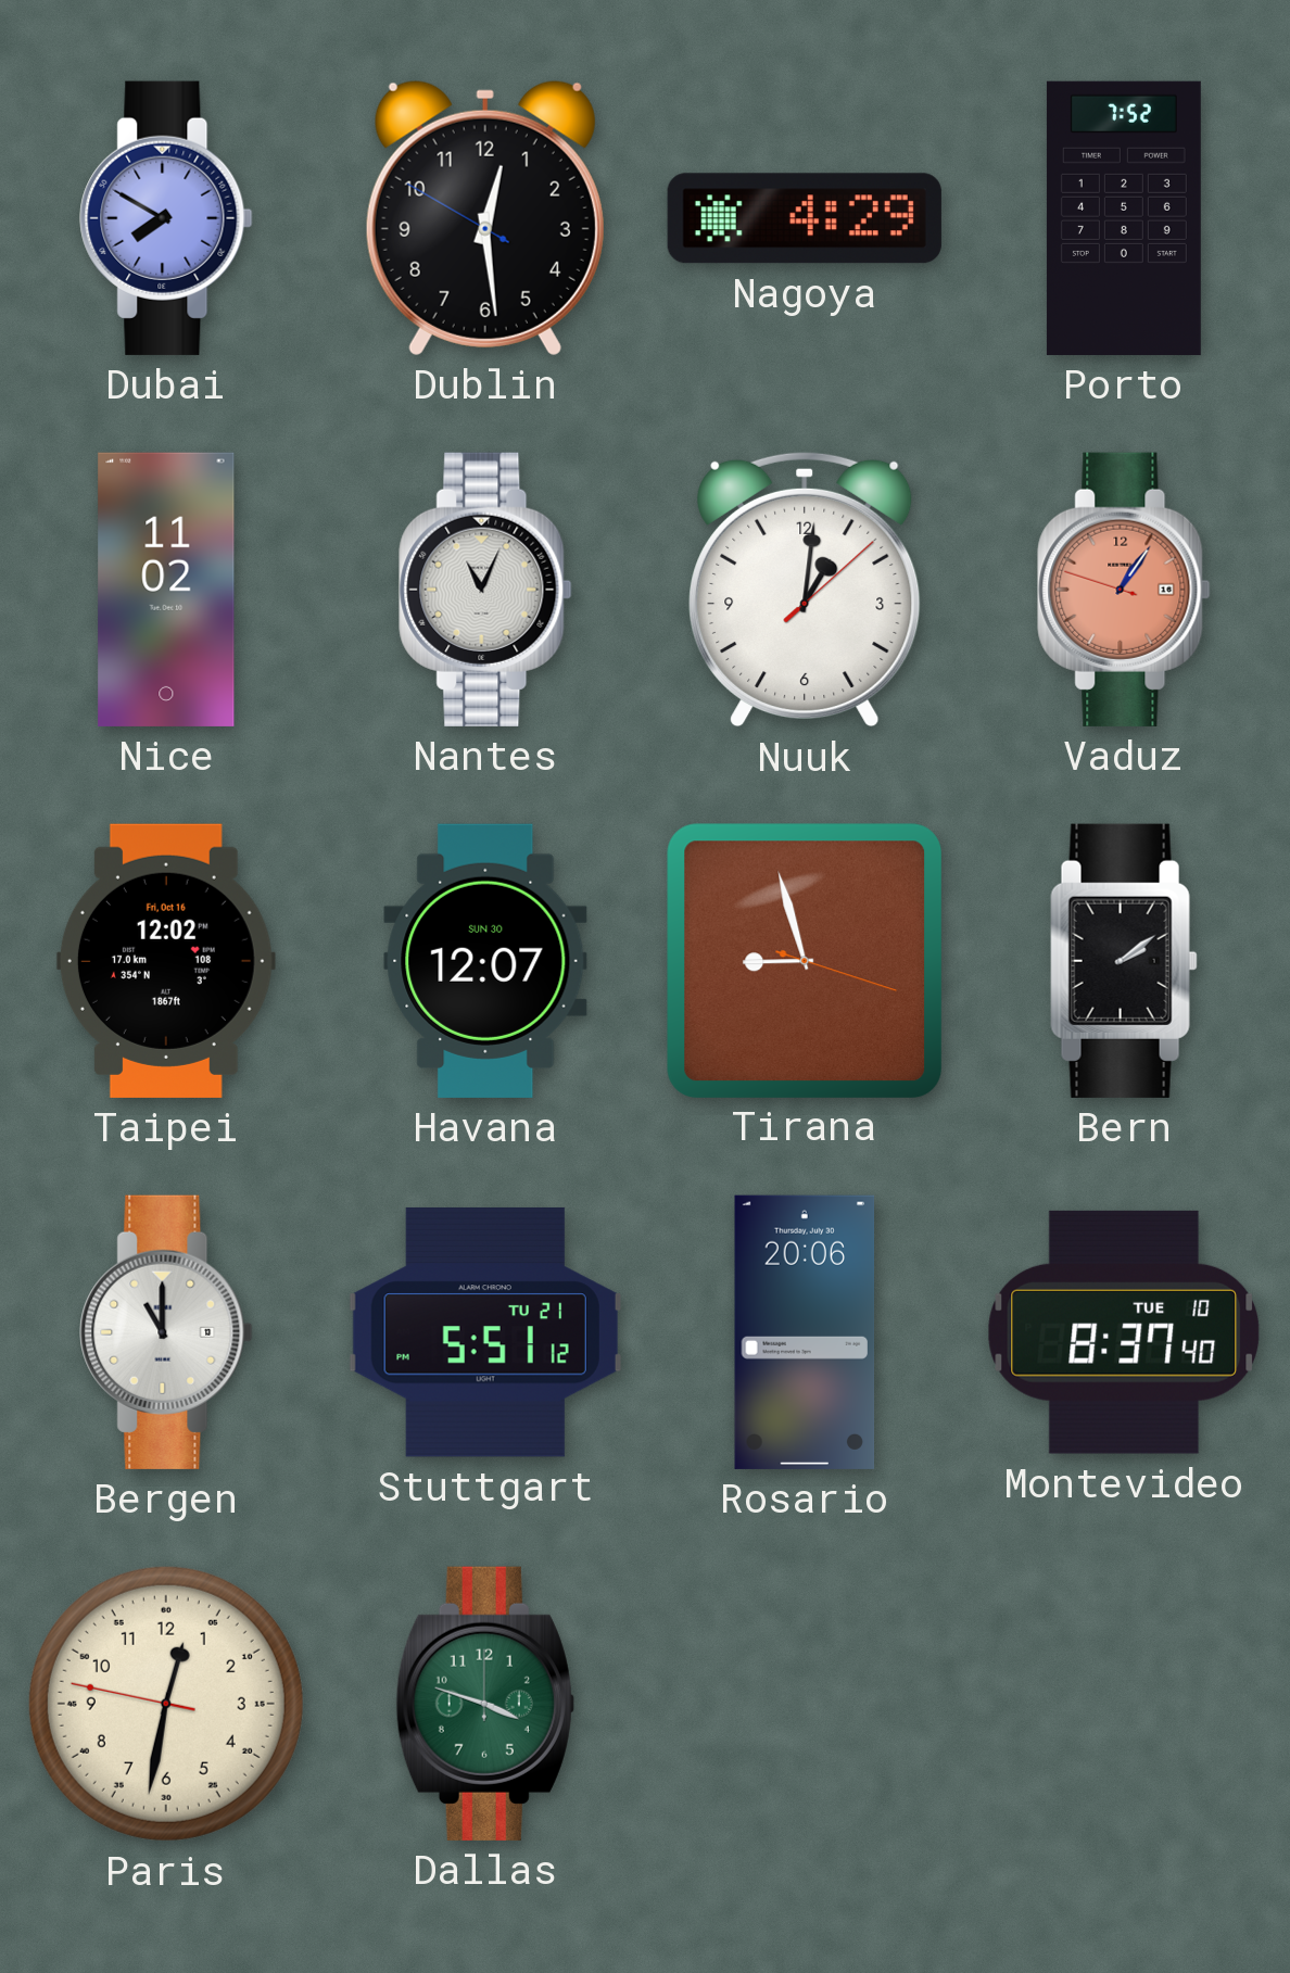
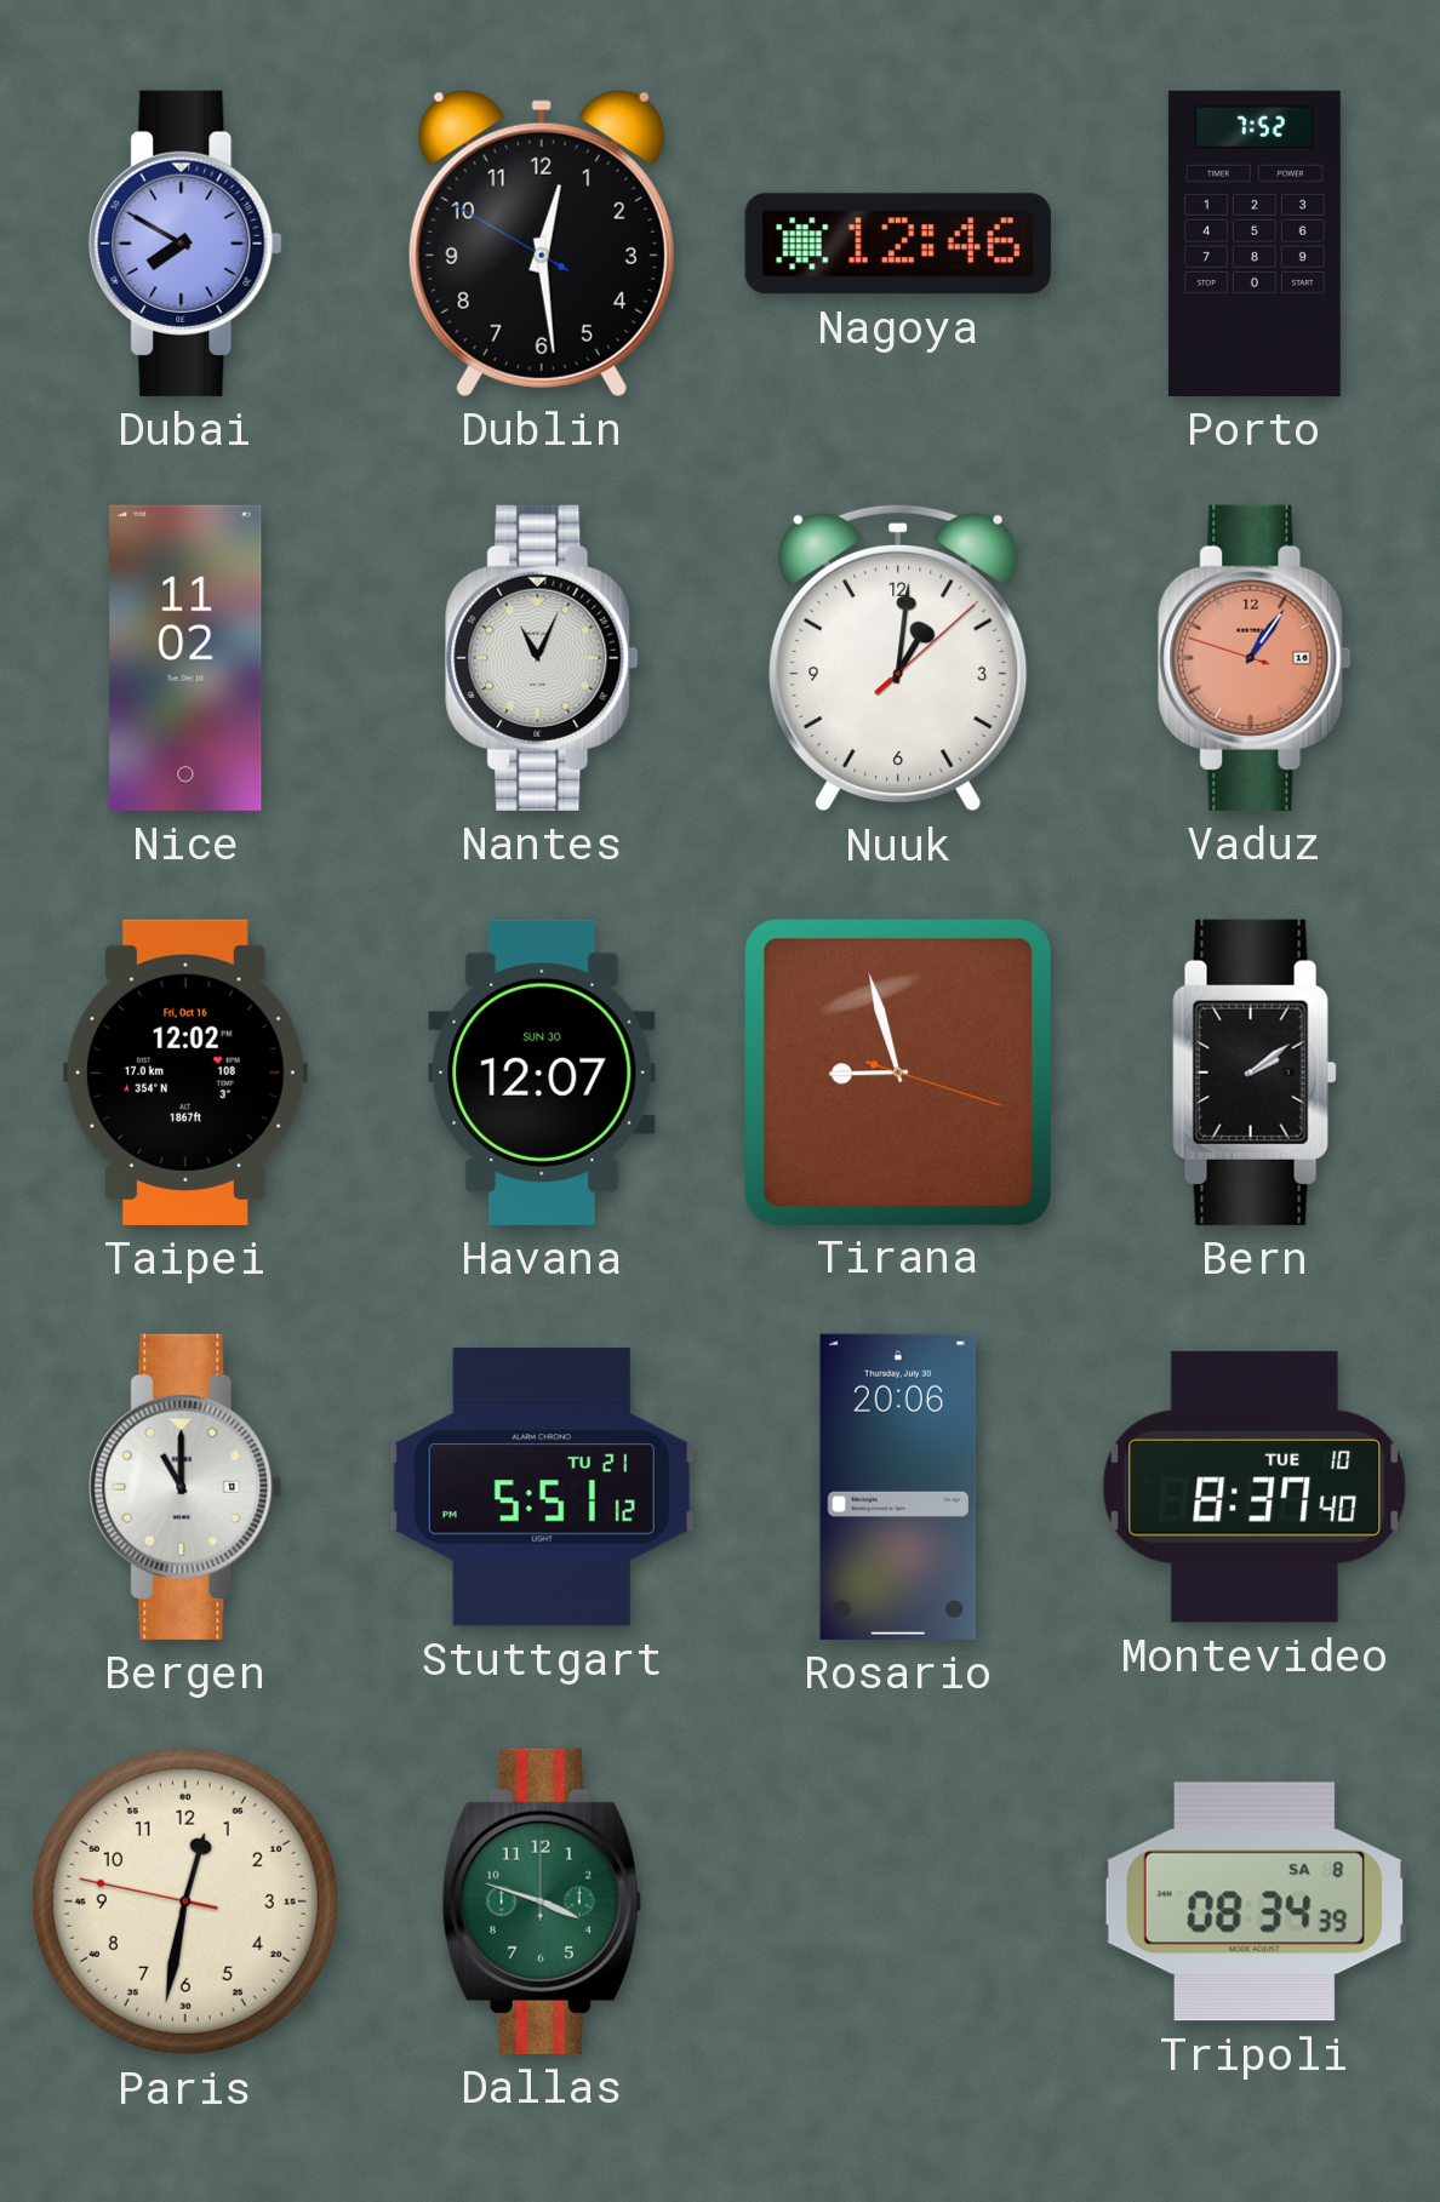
Nagoya: 4:29 -> 12:46
Tripoli: none -> 08:34
